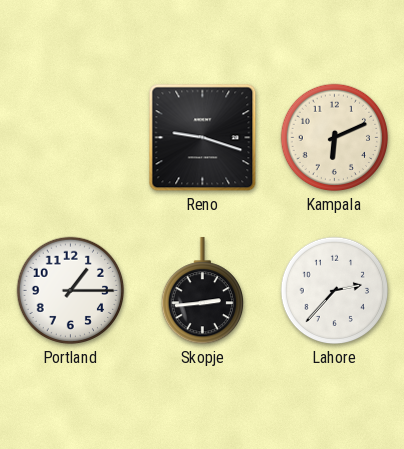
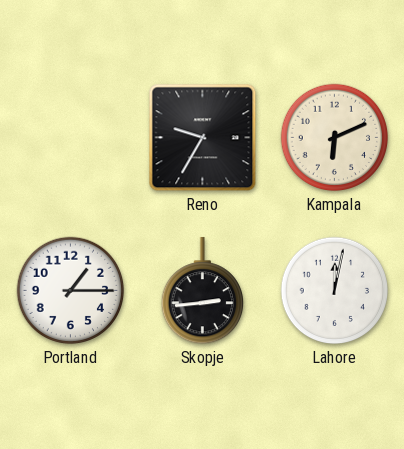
Reno: 9:18 -> 9:35
Lahore: 2:37 -> 12:02
